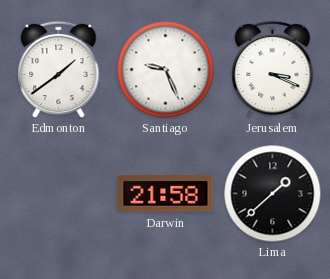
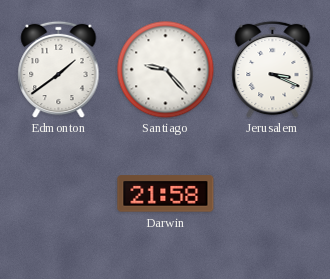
Santiago: 9:26 -> 9:23
Lima: 1:38 -> none
